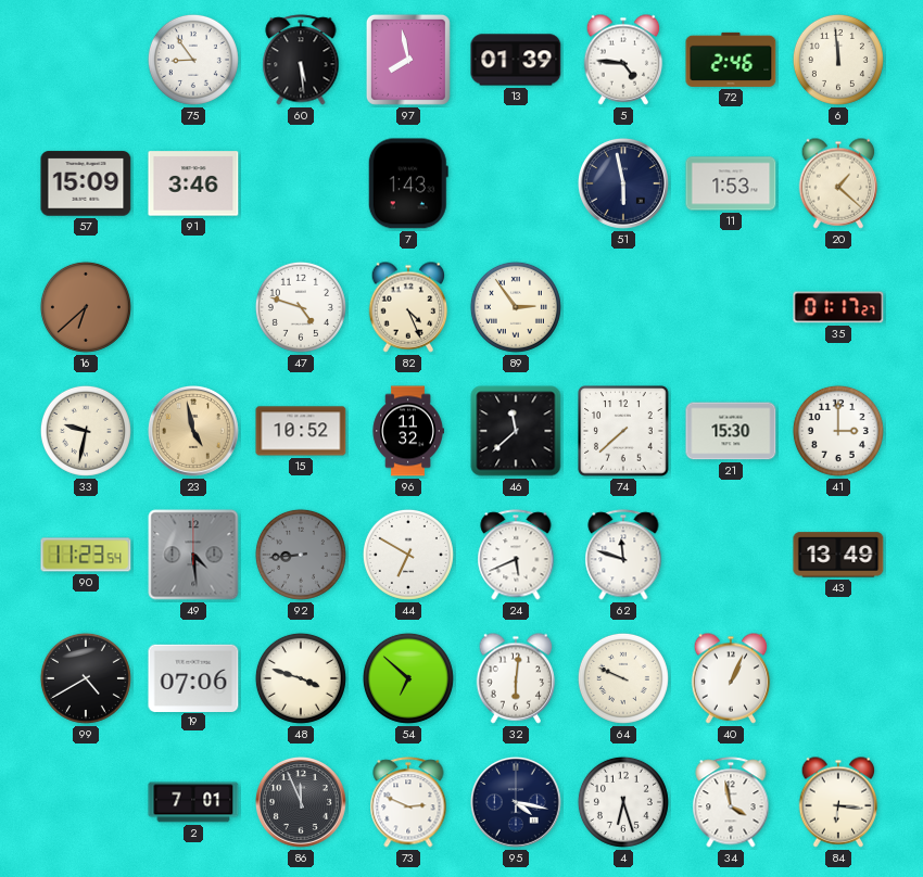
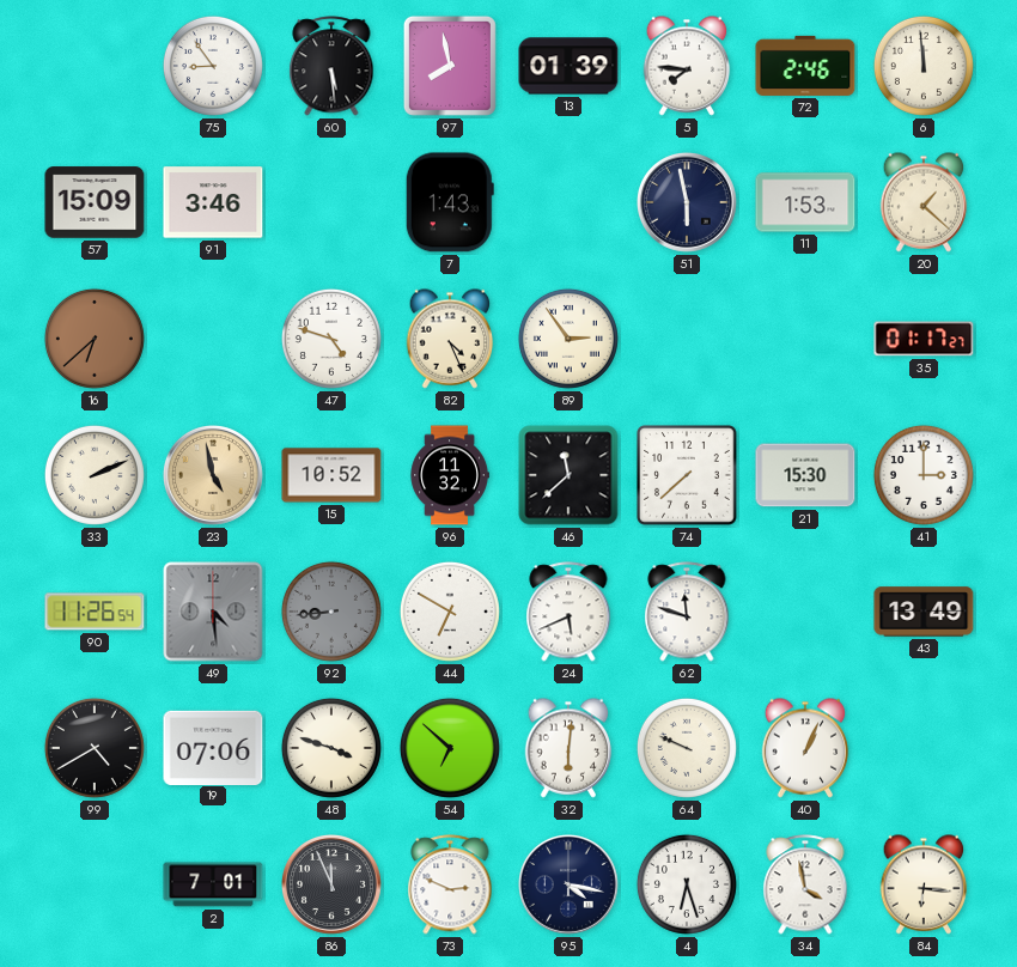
5: 4:46 -> 7:46
33: 9:32 -> 2:11
90: 11:23 -> 11:26
